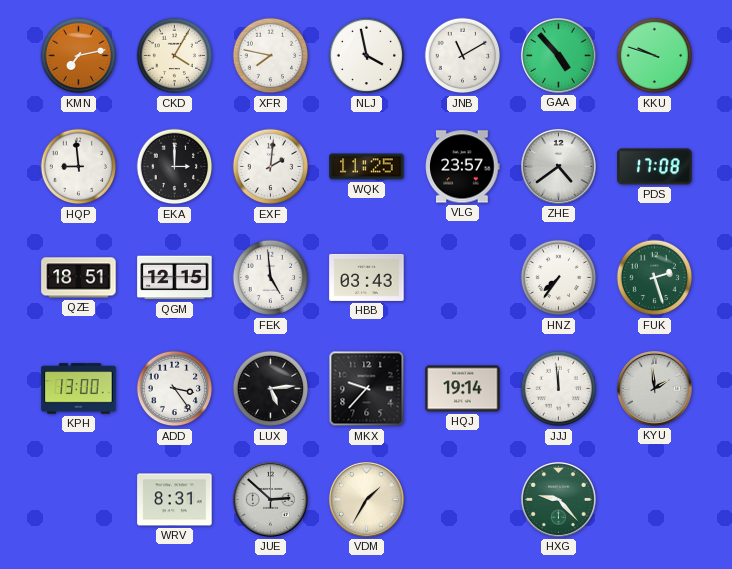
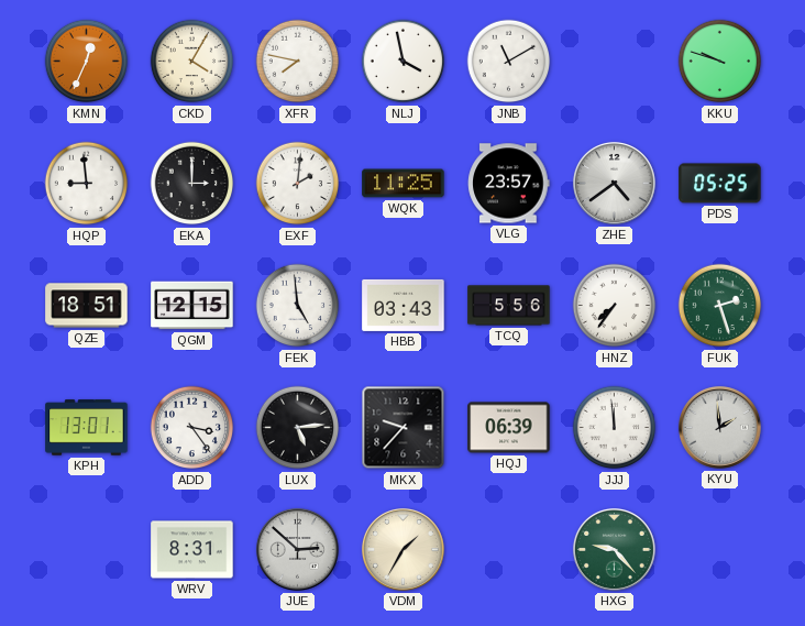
KMN: 7:13 -> 12:34
GAA: 4:53 -> none
PDS: 17:08 -> 05:25
TCQ: none -> 5:56
KPH: 13:00 -> 13:01
HQJ: 19:14 -> 06:39
